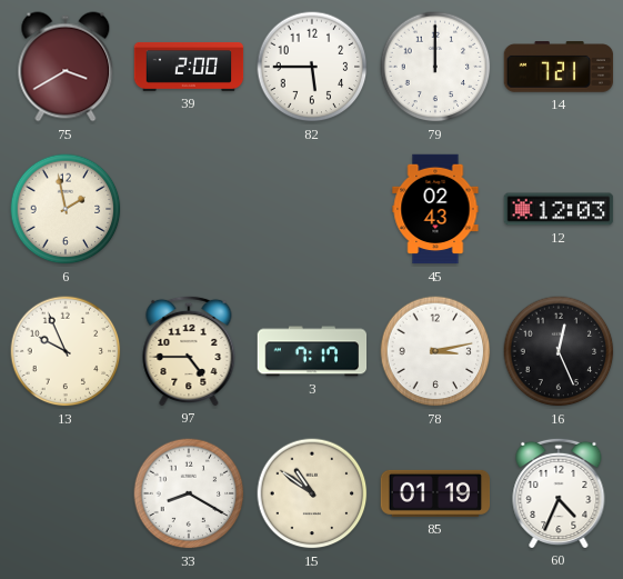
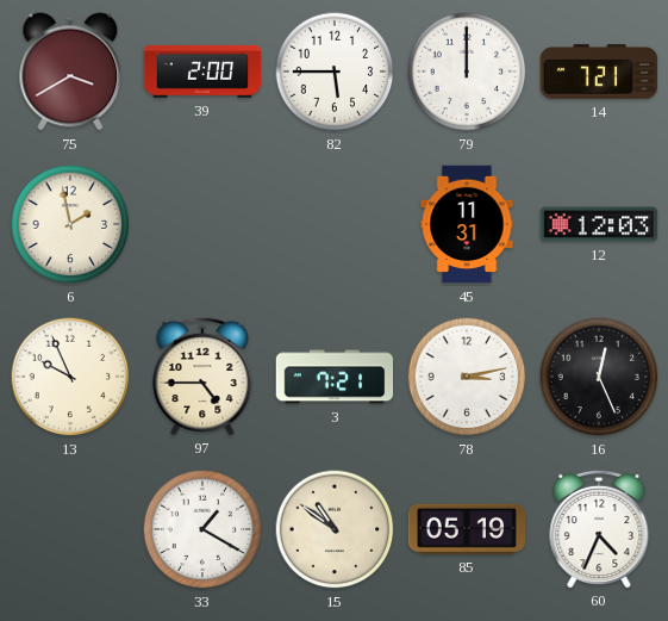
45: 02:43 -> 11:31
3: 7:17 -> 7:21
33: 8:20 -> 1:20
85: 01:19 -> 05:19
